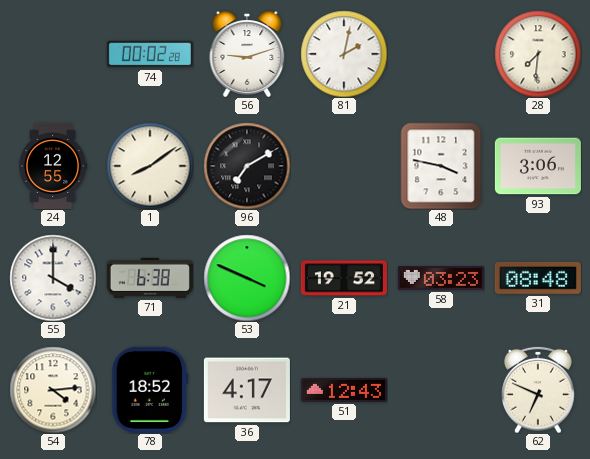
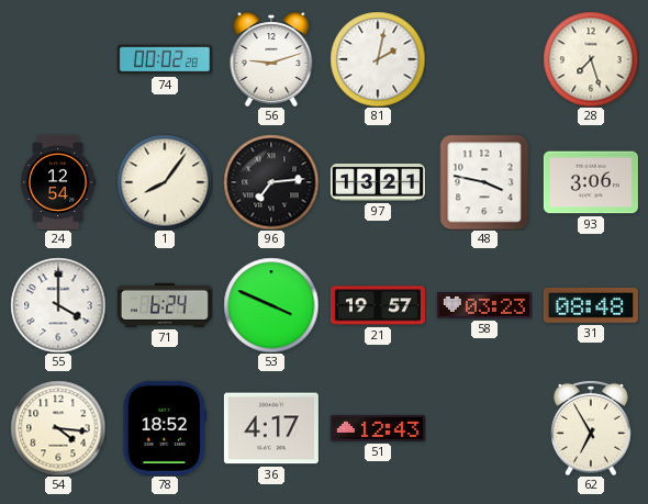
28: 7:31 -> 7:27
24: 12:55 -> 12:54
1: 8:09 -> 8:06
96: 7:10 -> 7:14
97: none -> 13:21
71: 6:38 -> 6:24
21: 19:52 -> 19:57
54: 4:14 -> 4:16
62: 6:49 -> 6:55
